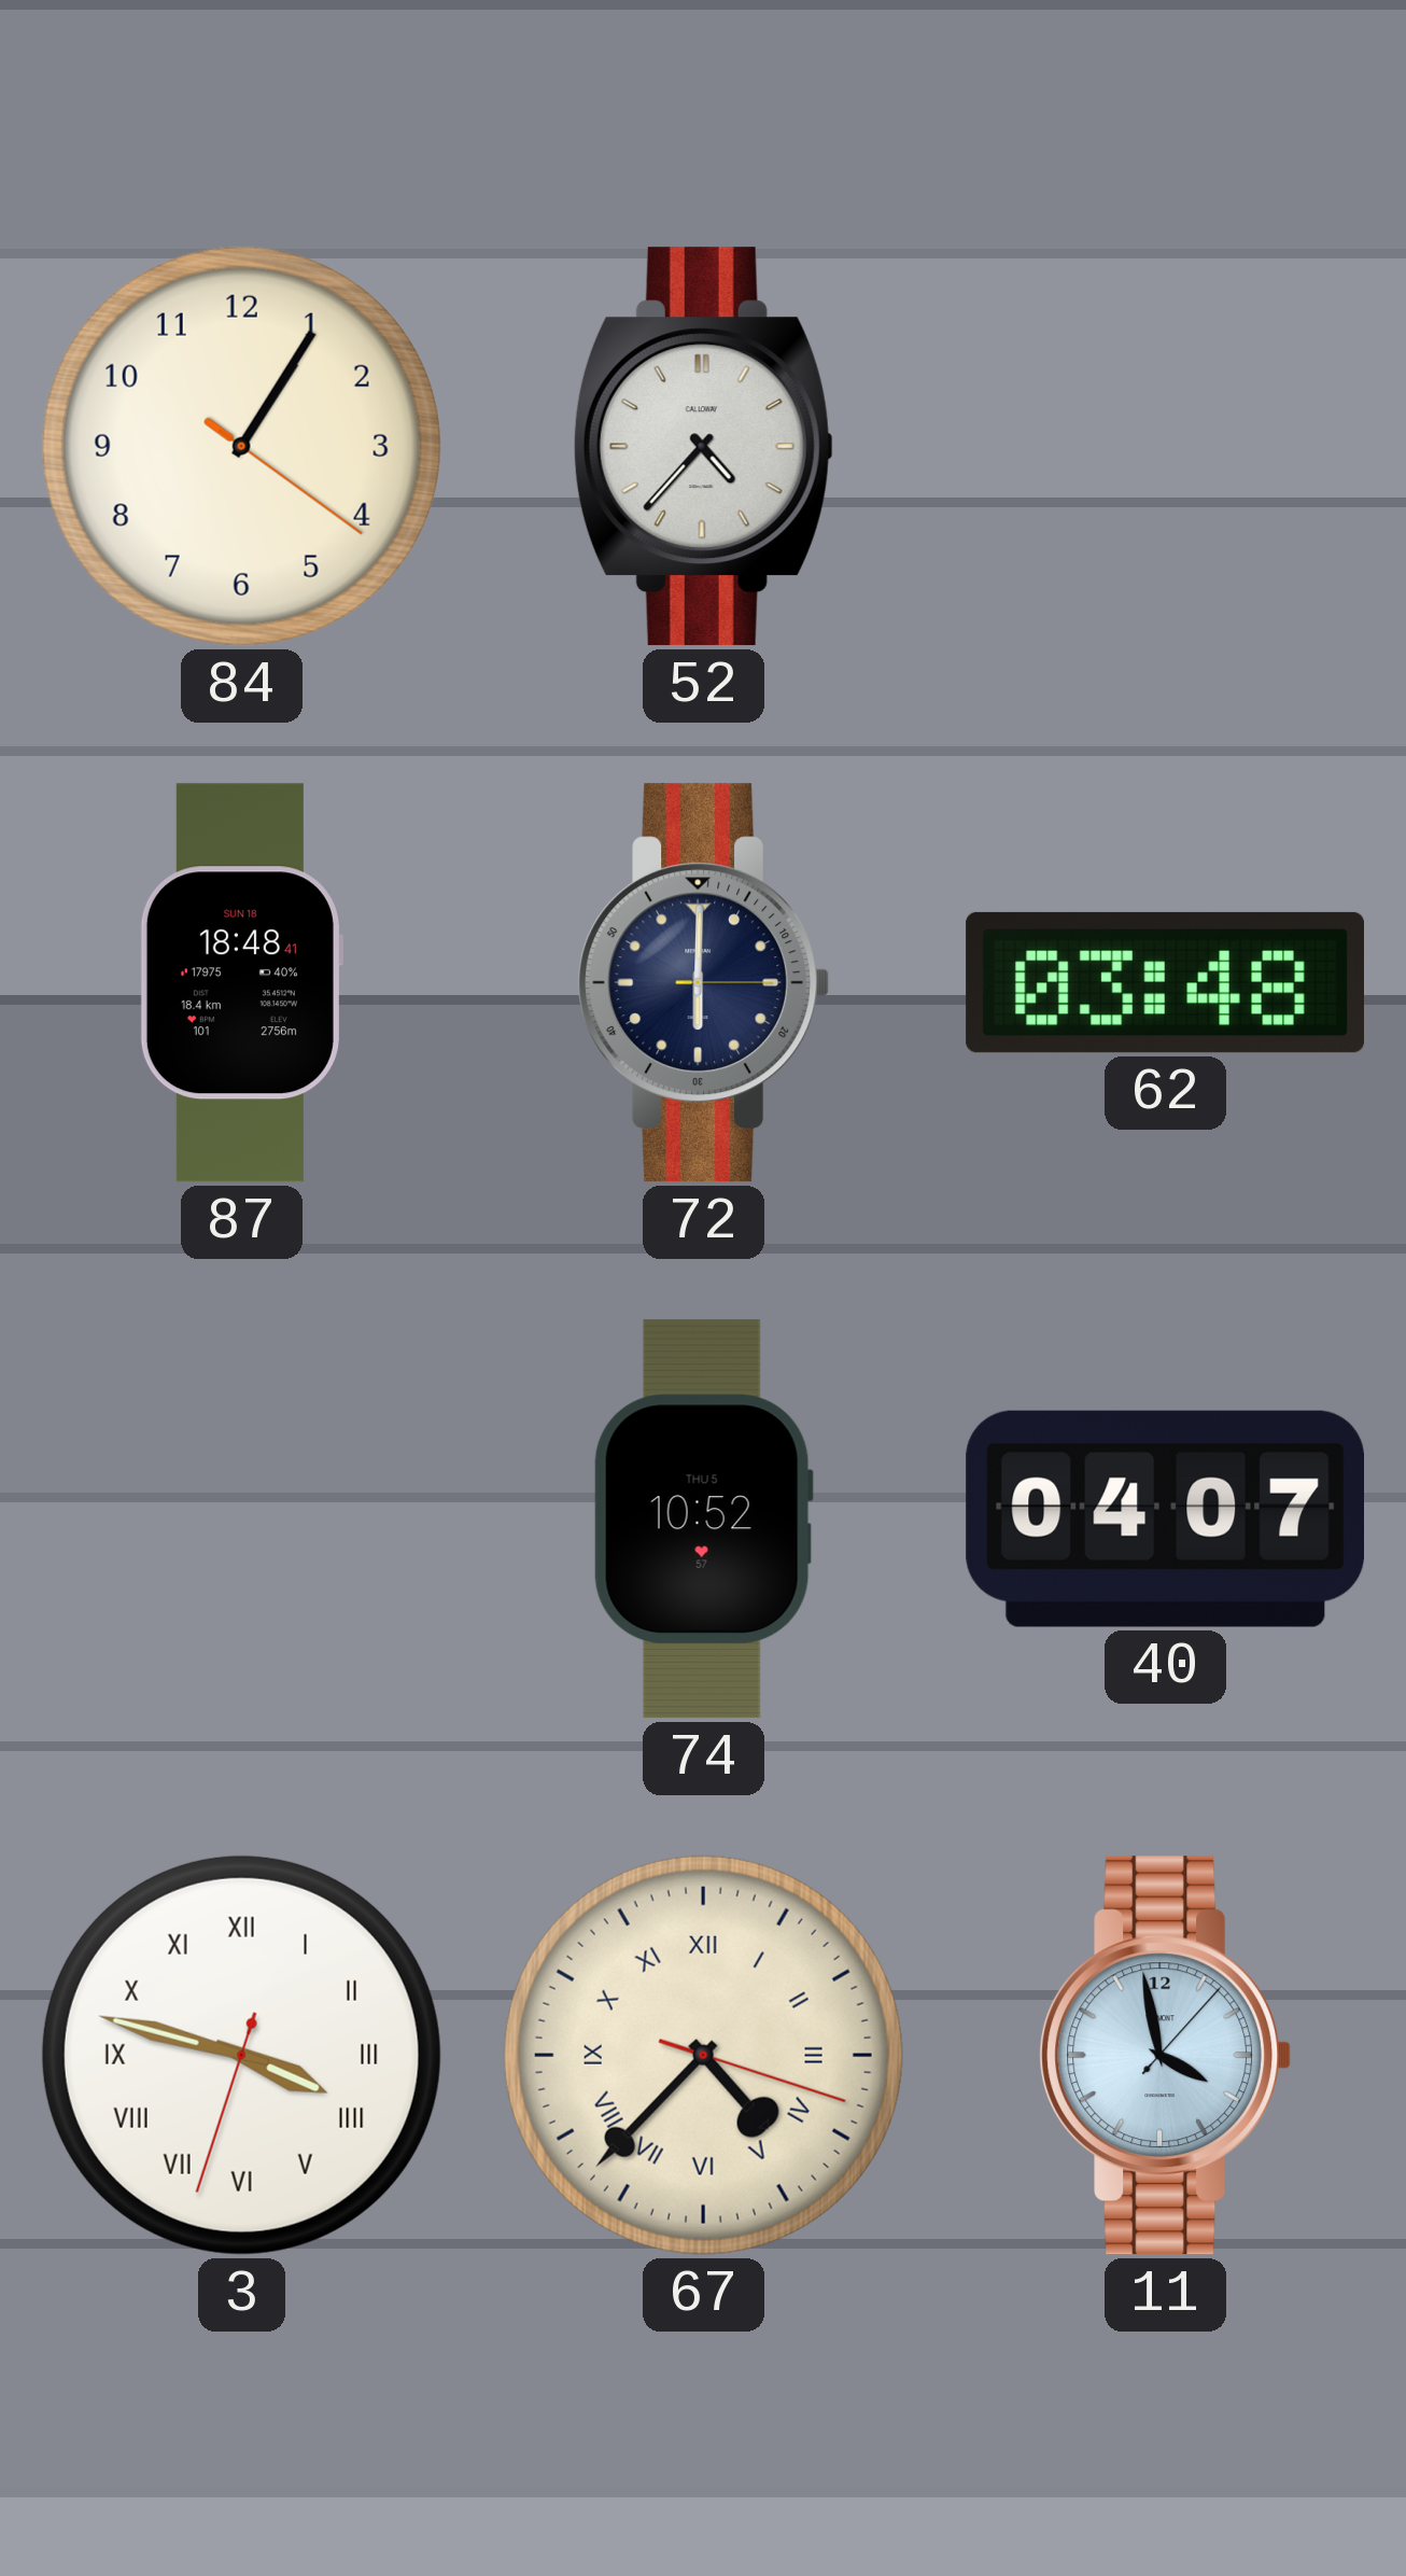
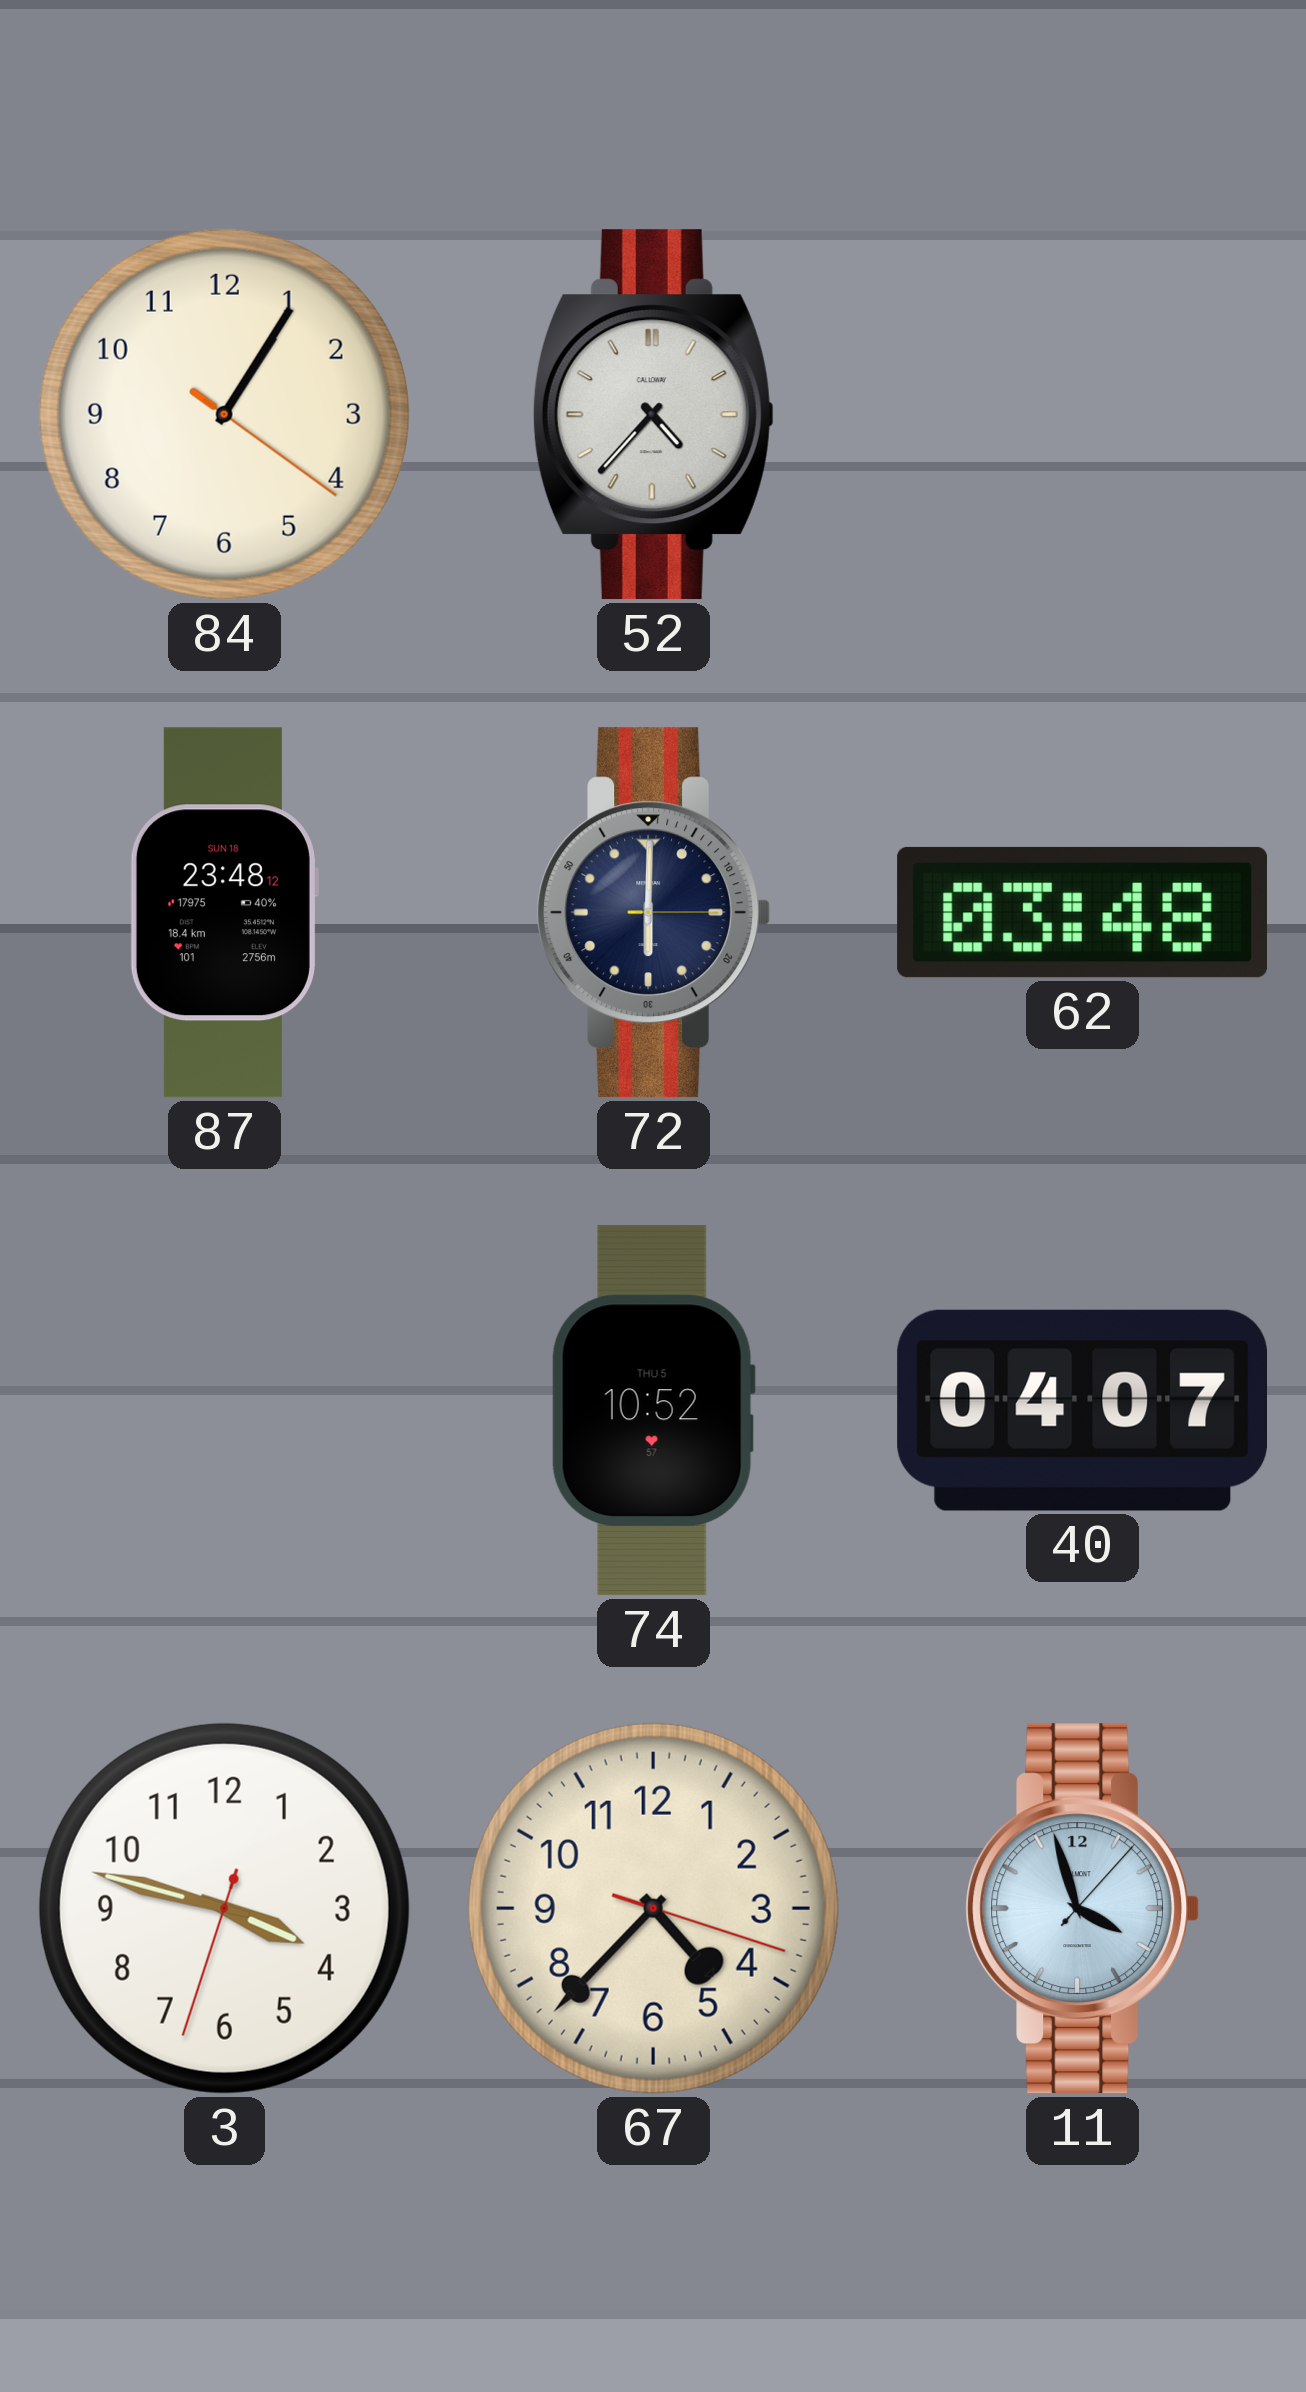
87: 18:48 -> 23:48
3 numerals: Roman -> Arabic
67 numerals: Roman -> Arabic
11: 3:58 -> 3:57
